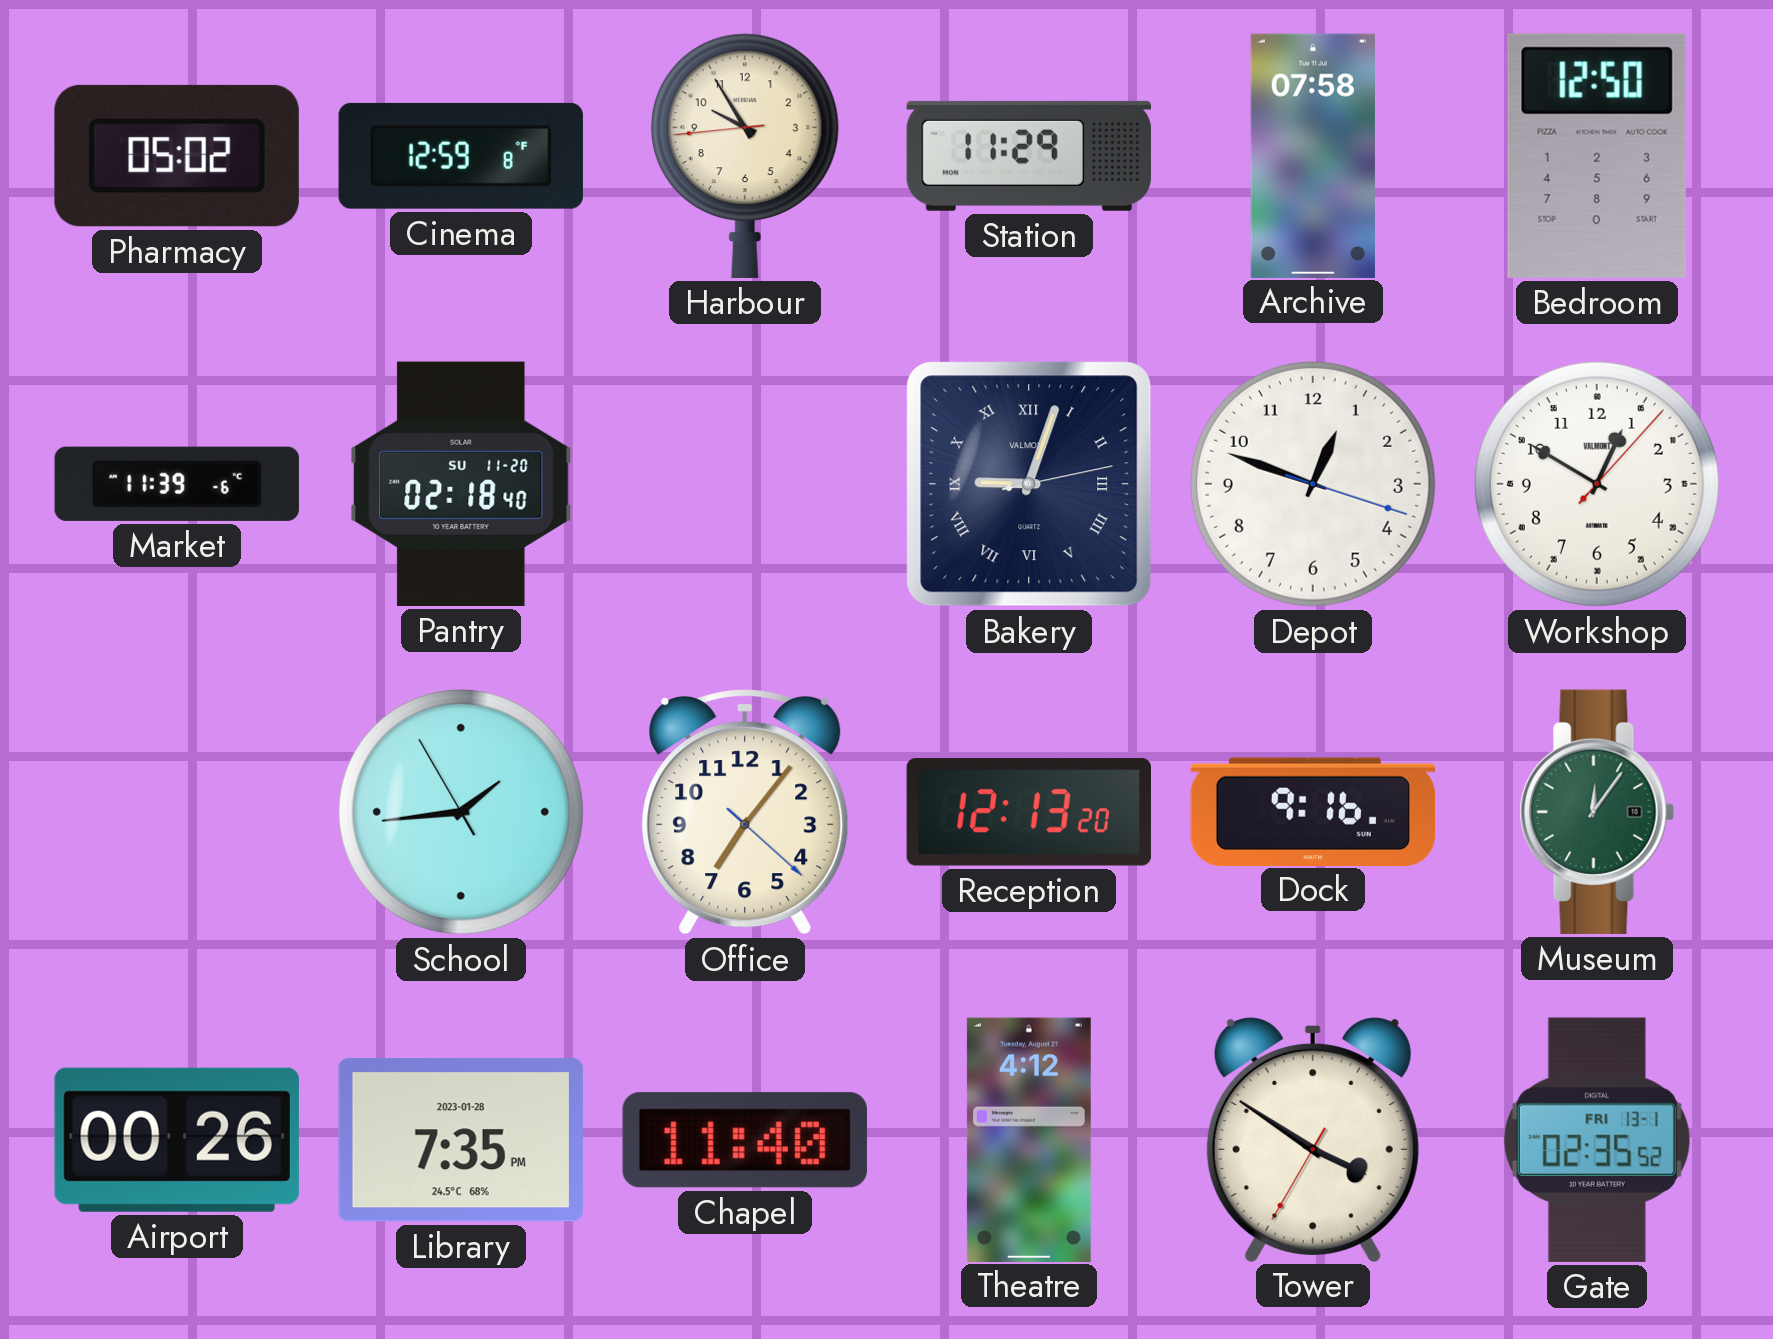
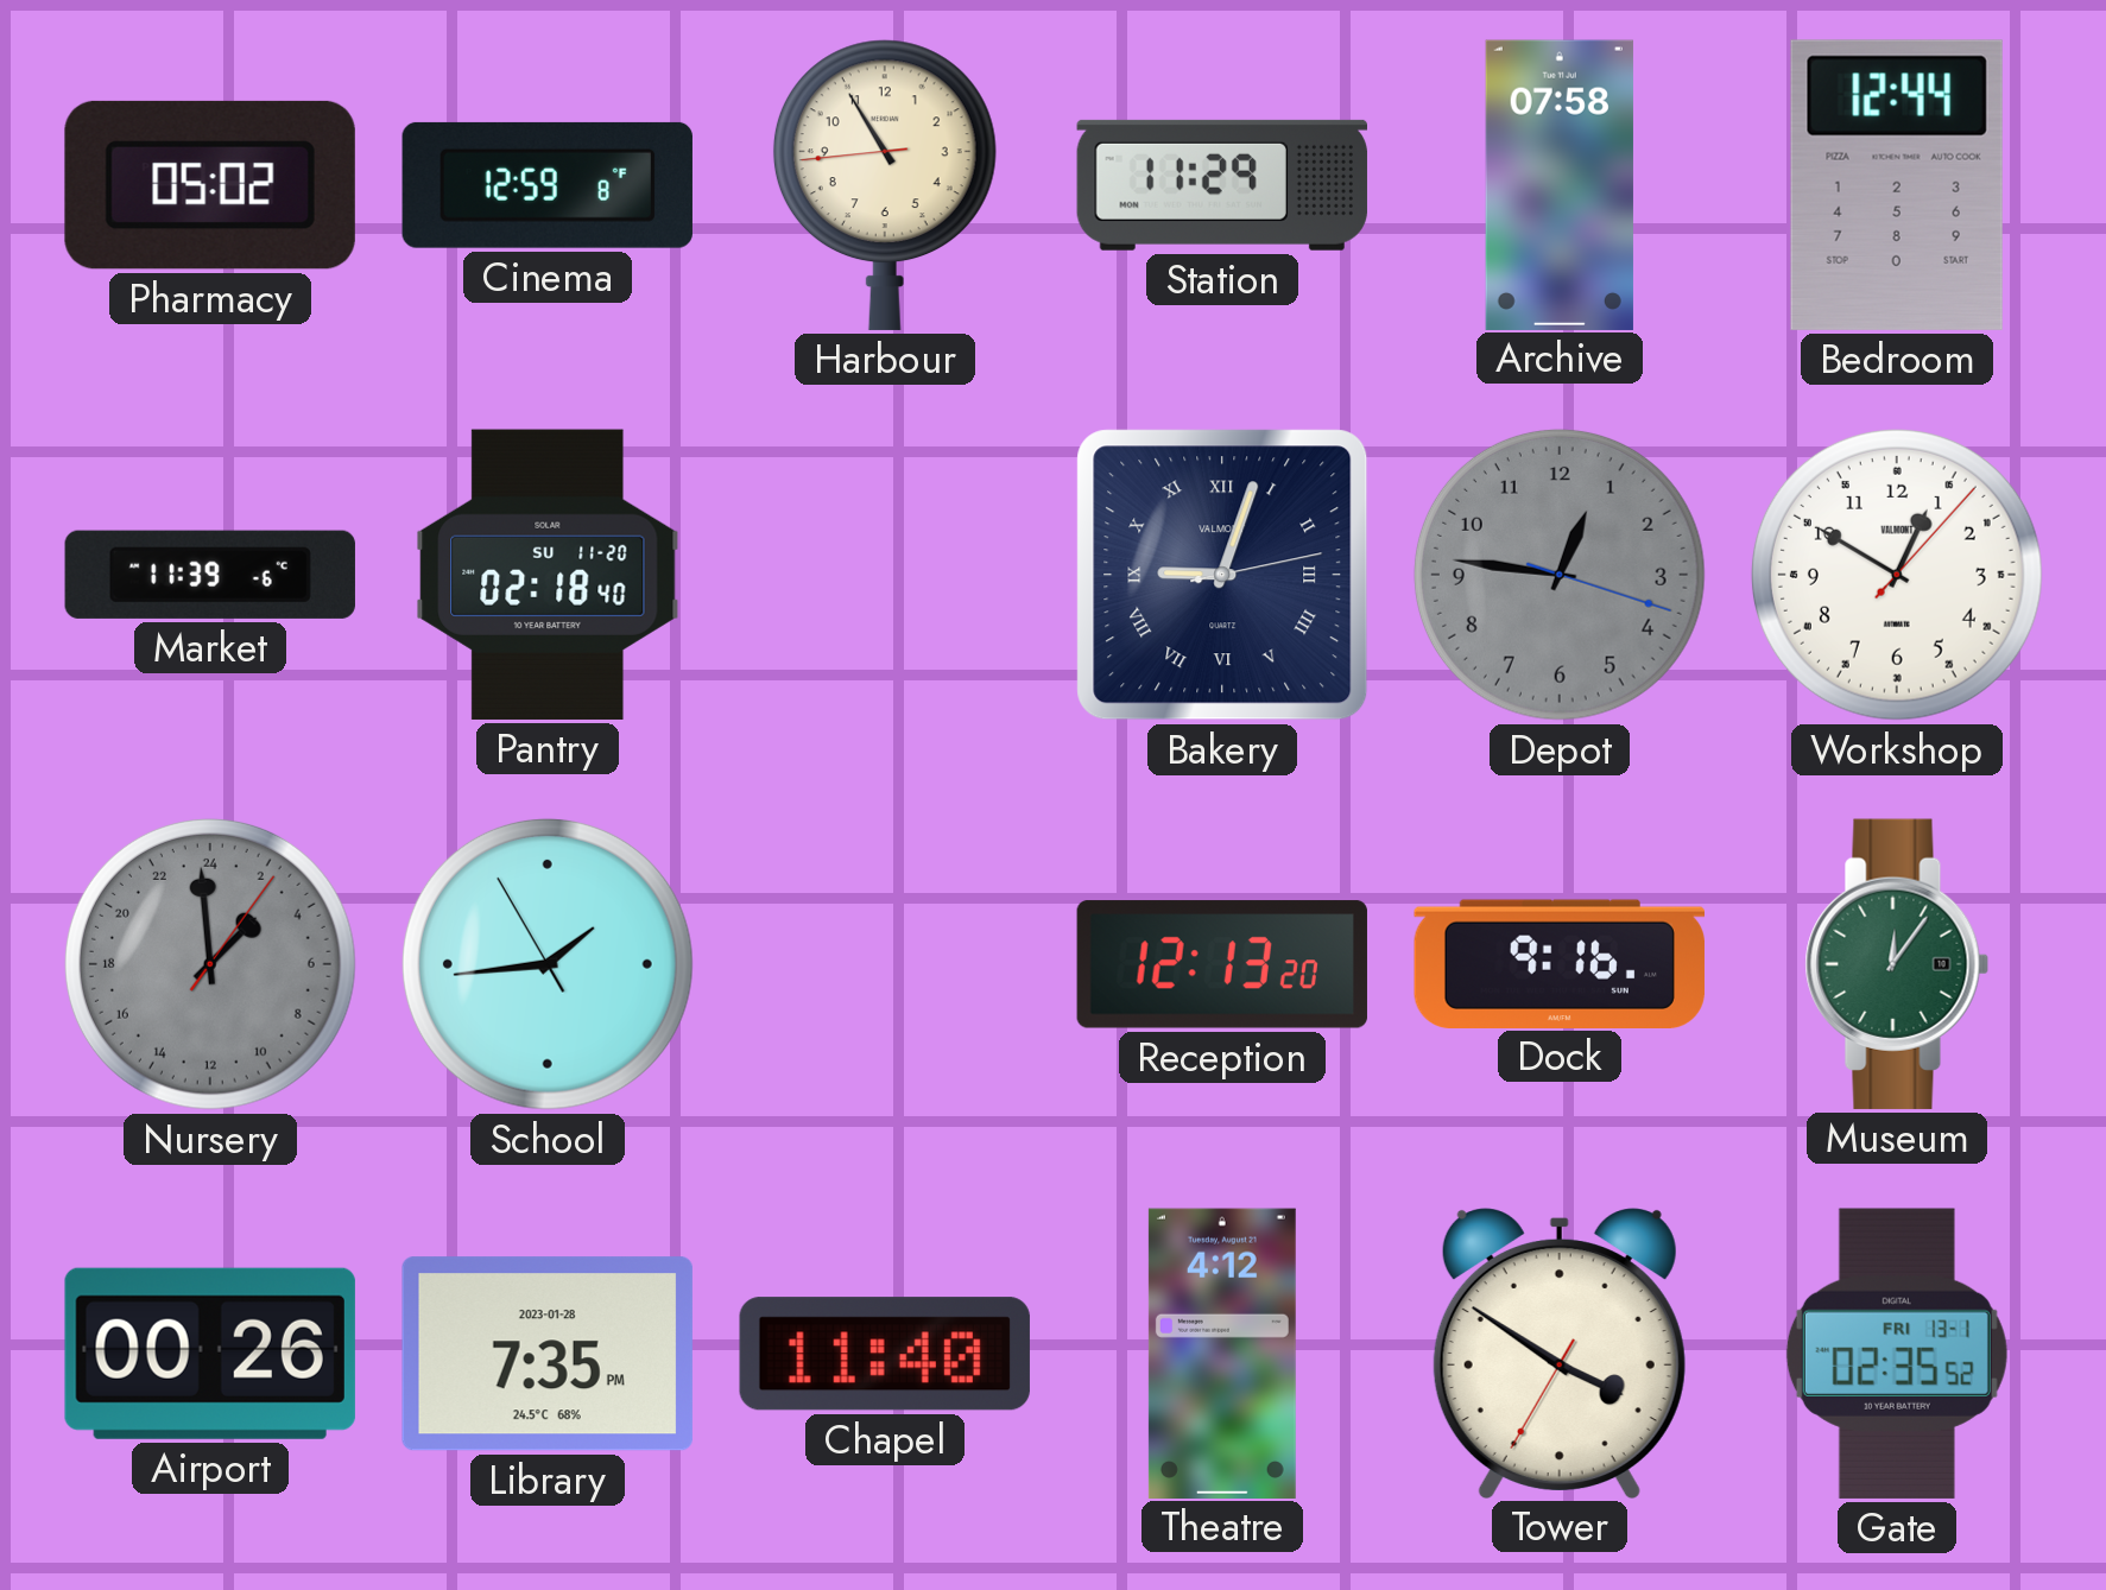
Harbour: 9:54 -> 10:54
Bedroom: 12:50 -> 12:44
Depot: 12:48 -> 12:46
Depot dial: white -> grey
Nursery: none -> 2:59
Office: 7:06 -> none
